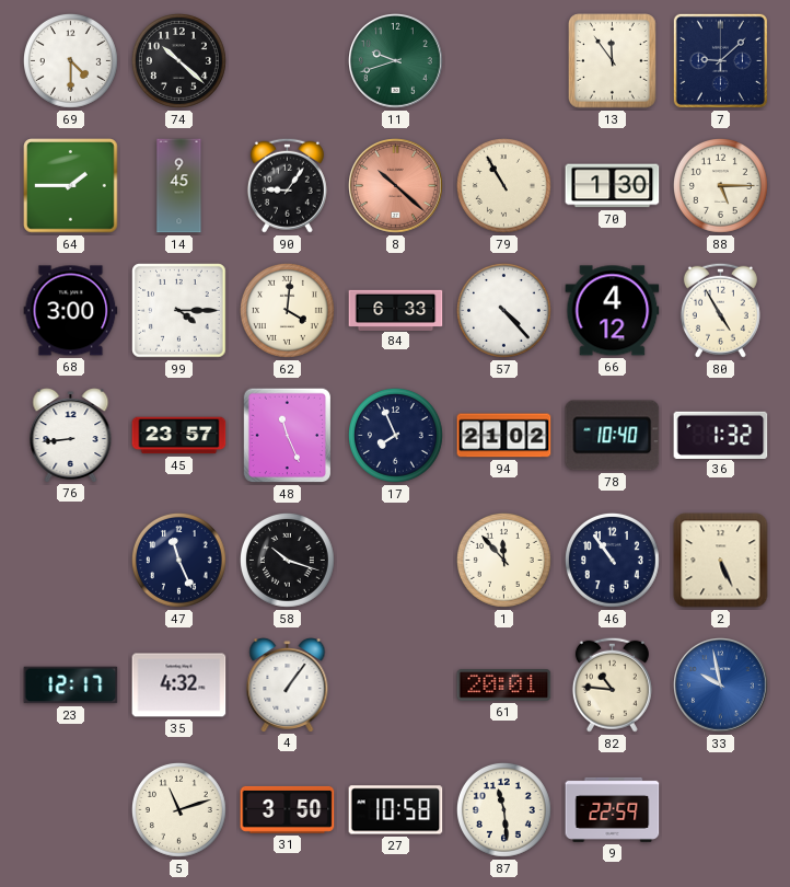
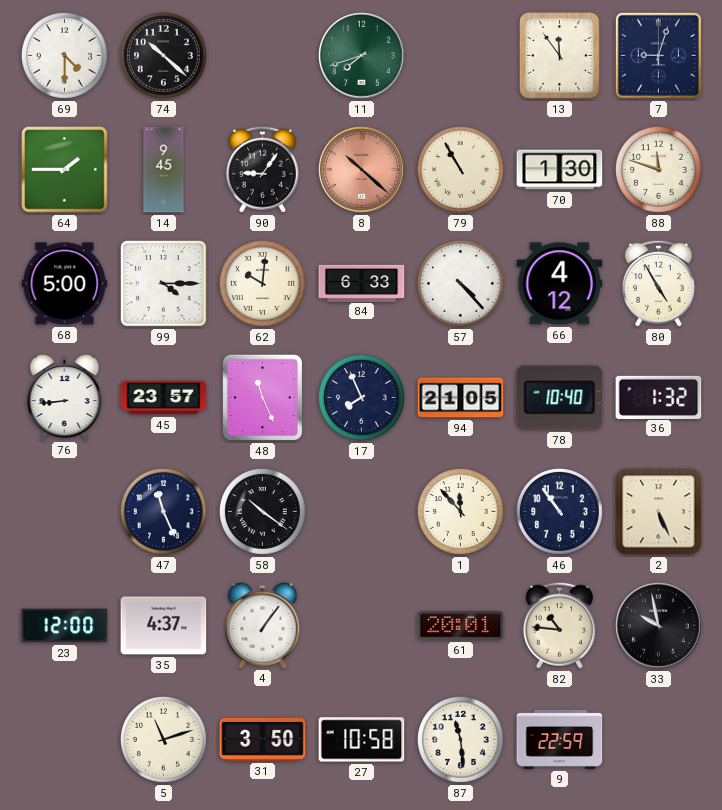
11: 9:42 -> 7:42
7: 9:08 -> 9:03
88: 5:15 -> 11:48
68: 3:00 -> 5:00
62: 4:01 -> 10:01
94: 21:02 -> 21:05
58: 10:18 -> 10:21
23: 12:17 -> 12:00
35: 4:32 -> 4:37
33 dial: blue -> black
